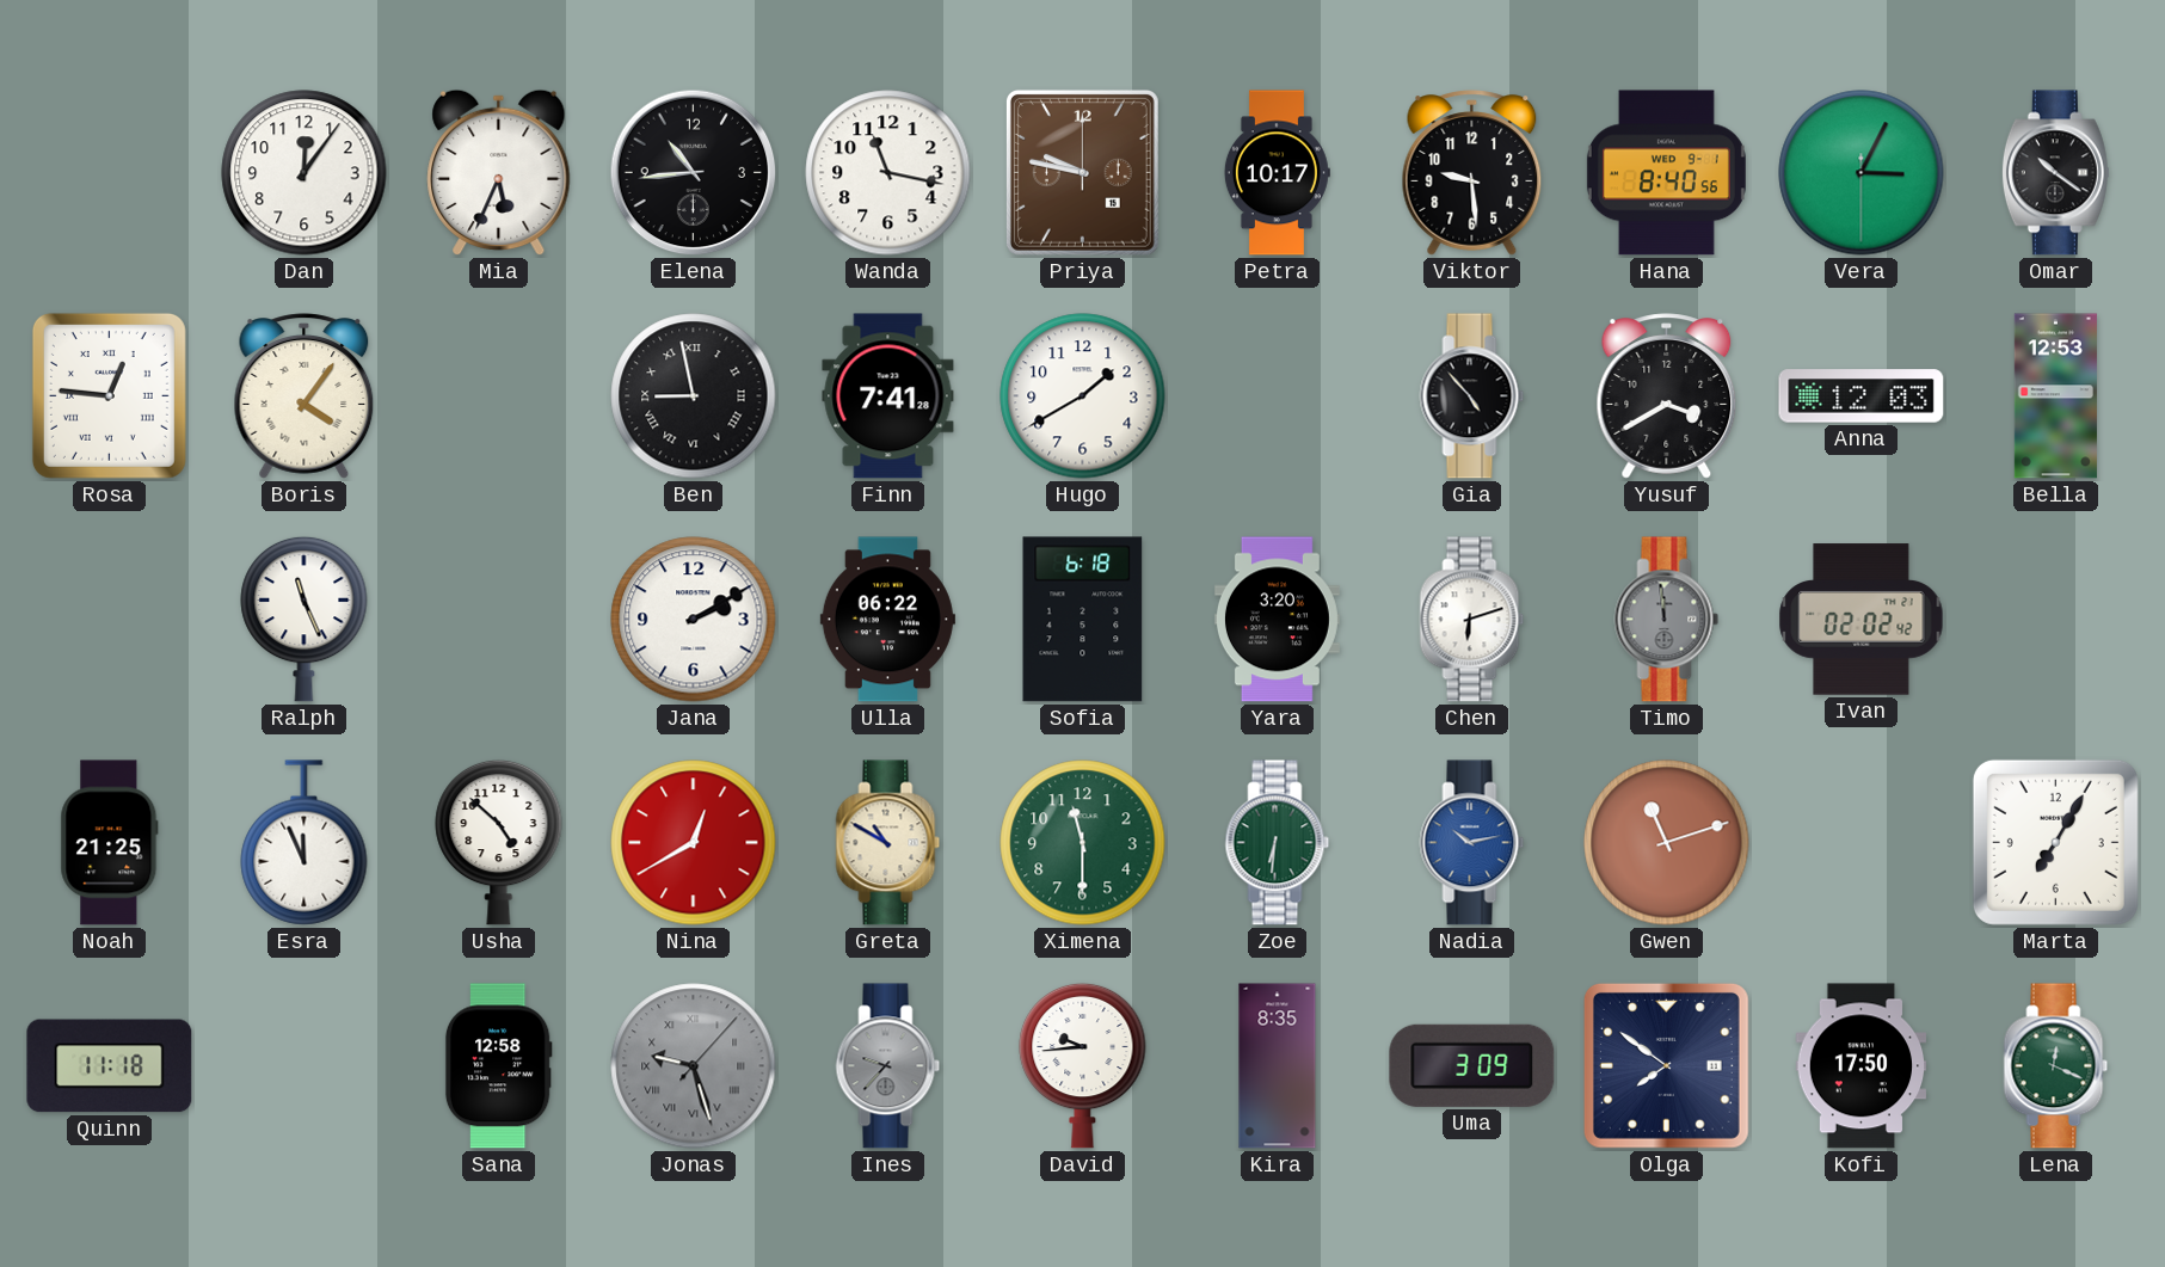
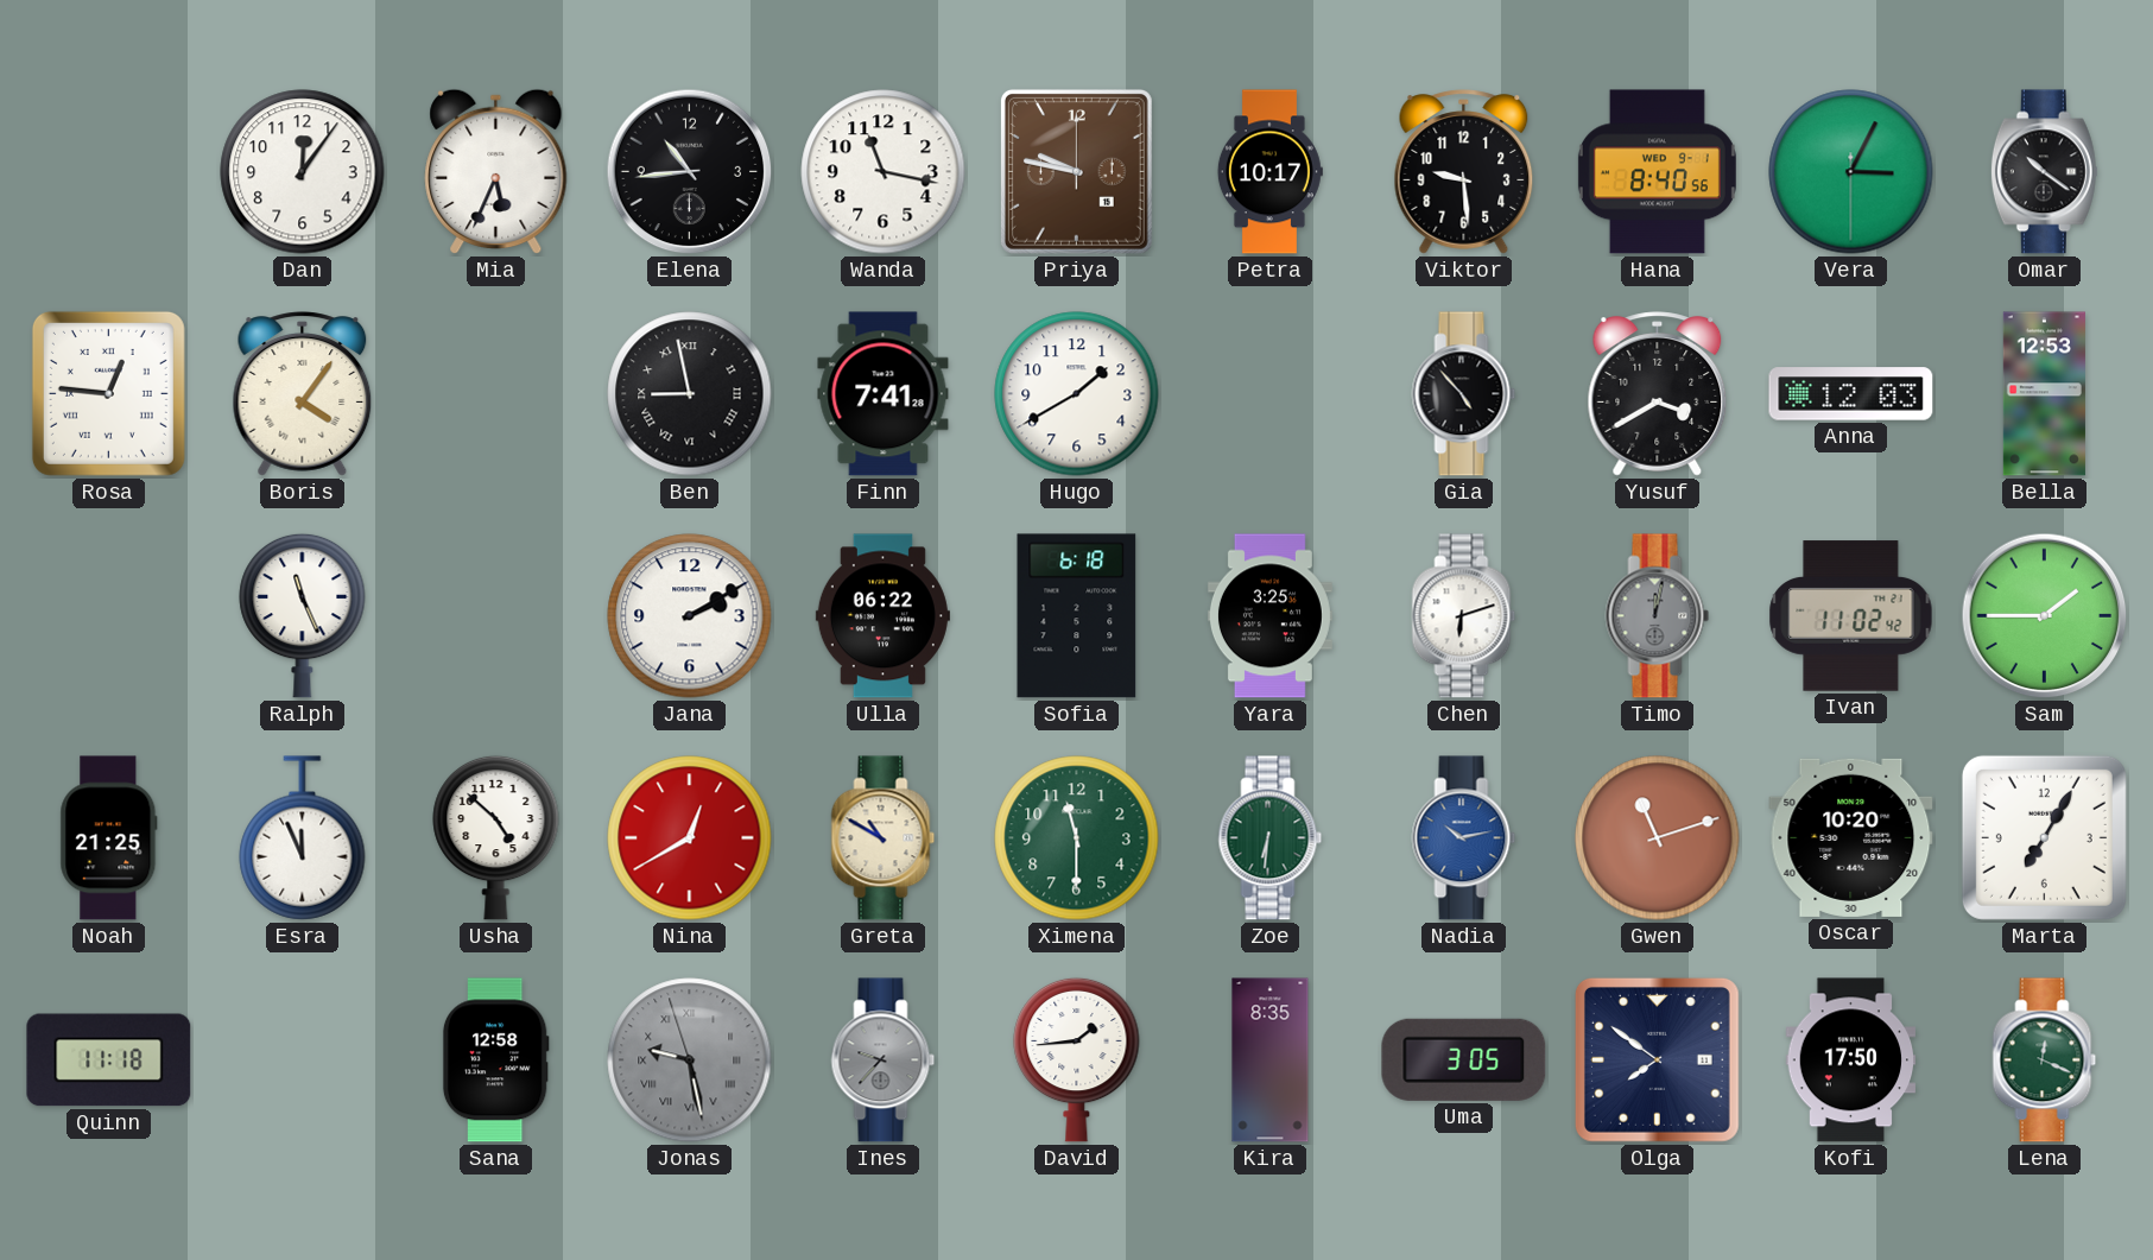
Yara: 3:20 -> 3:25
Timo: 11:59 -> 12:02
Ivan: 02:02 -> 11:02
Sam: none -> 1:45
Oscar: none -> 10:20
Jonas: 9:27:07 -> 9:27:57
David: 9:44 -> 1:44
Uma: 3:09 -> 3:05
